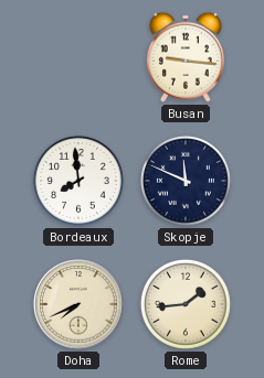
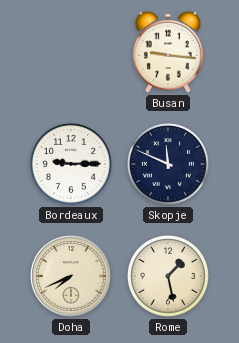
Bordeaux: 7:59 -> 9:15
Rome: 1:44 -> 1:28
